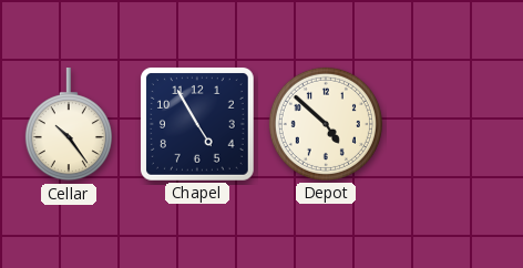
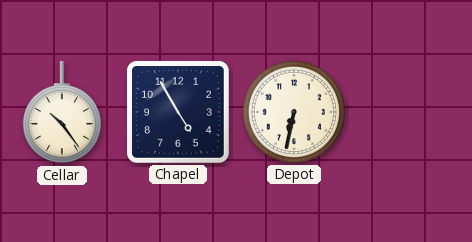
Depot: 4:52 -> 6:32
